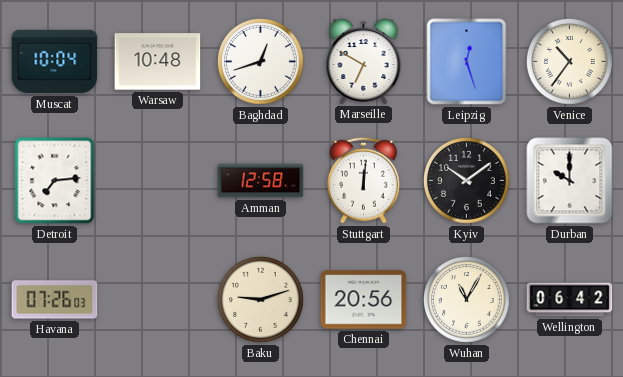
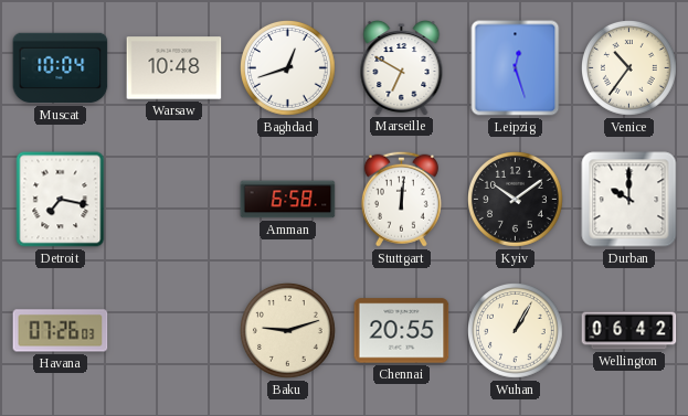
Detroit: 7:14 -> 7:17
Amman: 12:58 -> 6:58
Chennai: 20:56 -> 20:55
Wuhan: 11:05 -> 1:05
